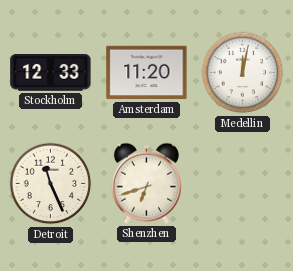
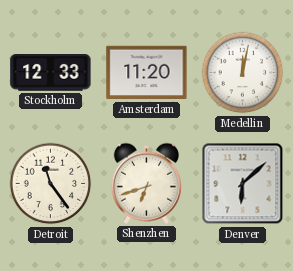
Detroit: 11:26 -> 11:24
Denver: none -> 6:08
